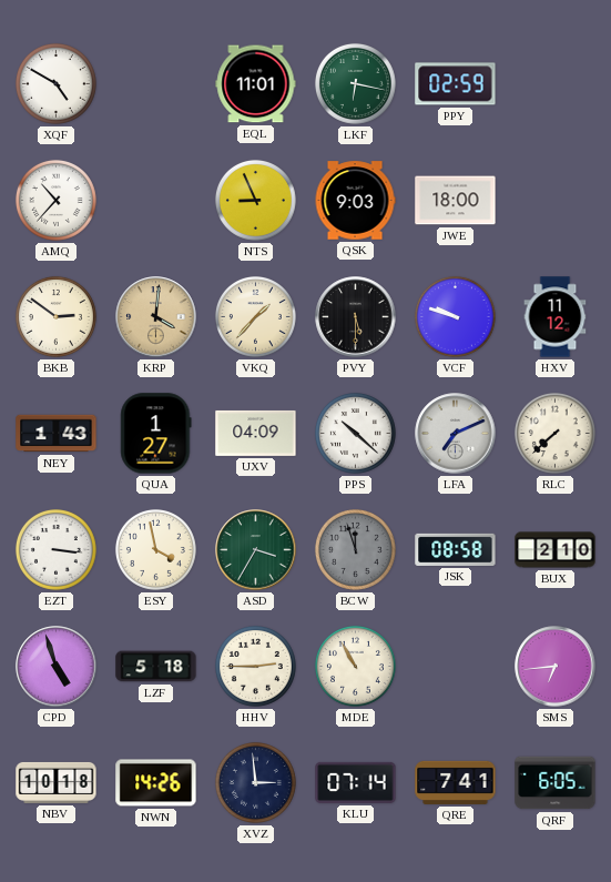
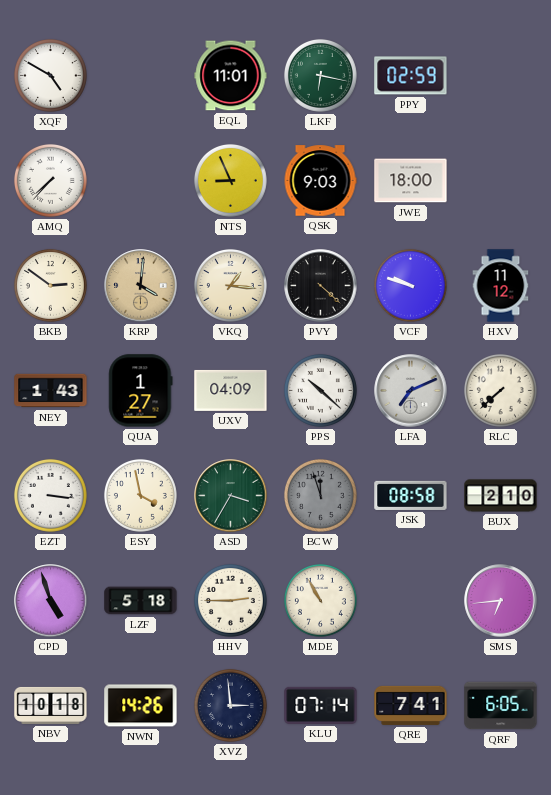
AMQ: 10:37 -> 7:37
VKQ: 1:37 -> 1:16
PVY: 5:30 -> 4:22
